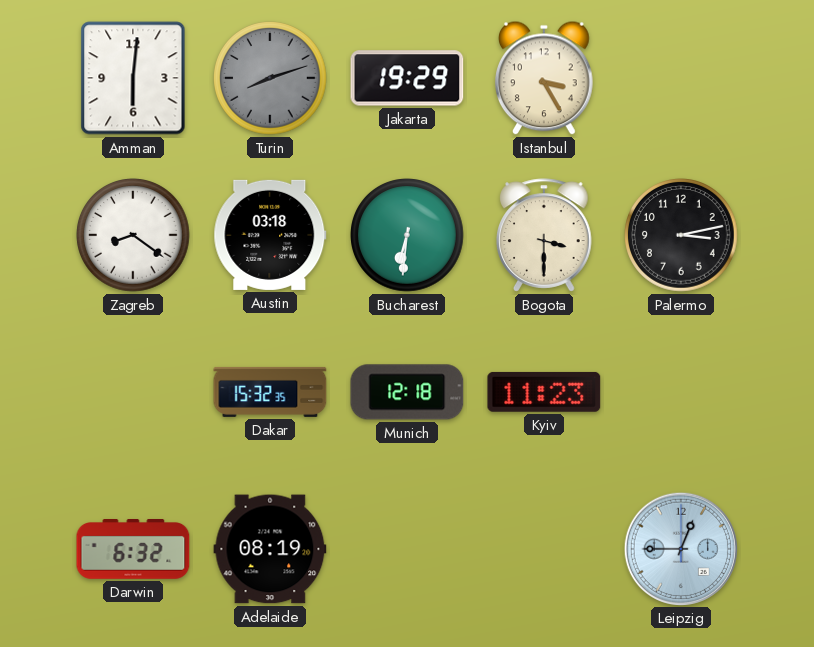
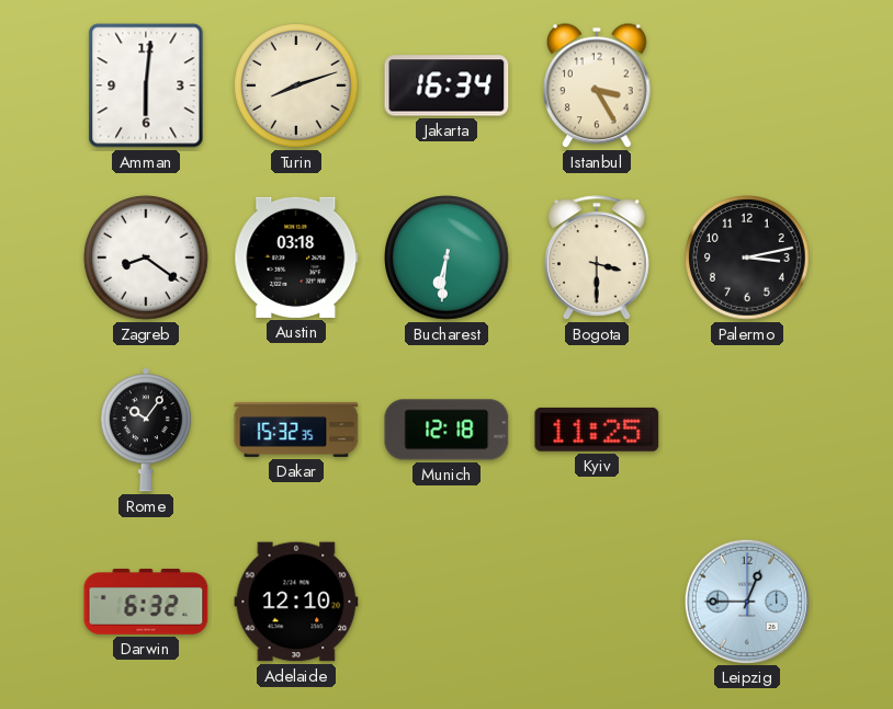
Turin dial: grey -> cream
Jakarta: 19:29 -> 16:34
Rome: none -> 10:06
Kyiv: 11:23 -> 11:25
Adelaide: 08:19 -> 12:10
